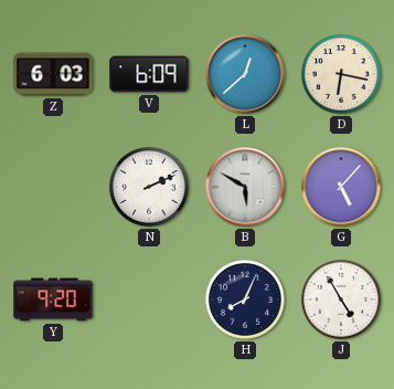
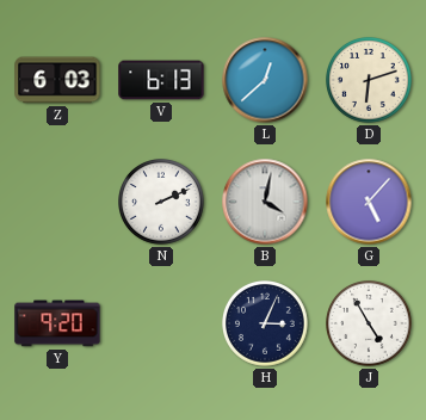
V: 6:09 -> 6:13
D: 6:17 -> 6:12
B: 5:50 -> 4:02
H: 8:04 -> 3:04
